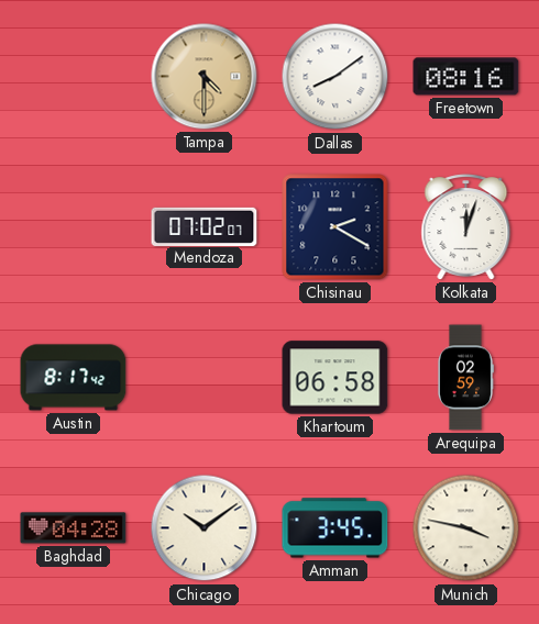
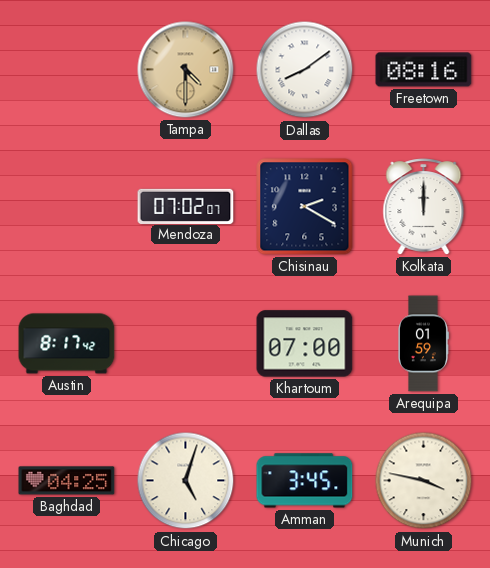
Kolkata: 12:03 -> 12:00
Khartoum: 06:58 -> 07:00
Arequipa: 02:59 -> 01:59
Baghdad: 04:28 -> 04:25
Chicago: 10:09 -> 5:03
